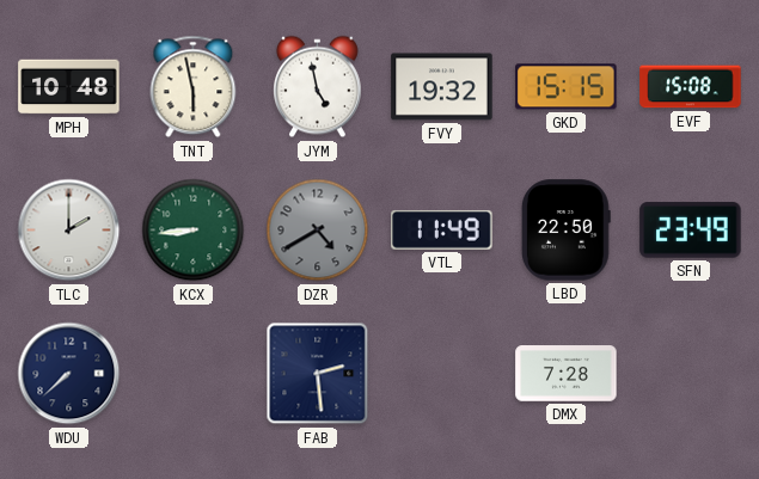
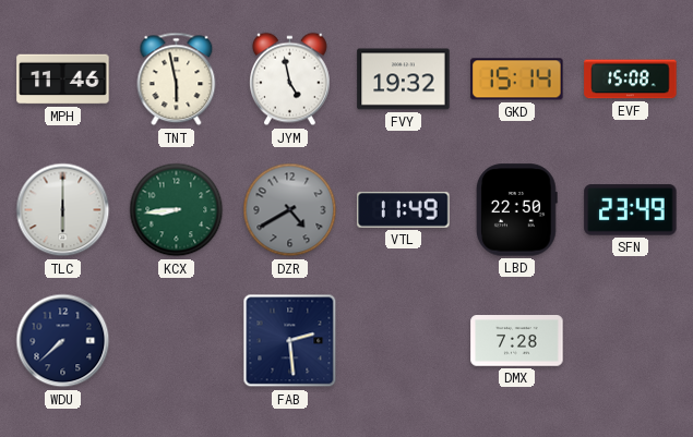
MPH: 10:48 -> 11:46
GKD: 15:15 -> 15:14
TLC: 2:00 -> 6:00
